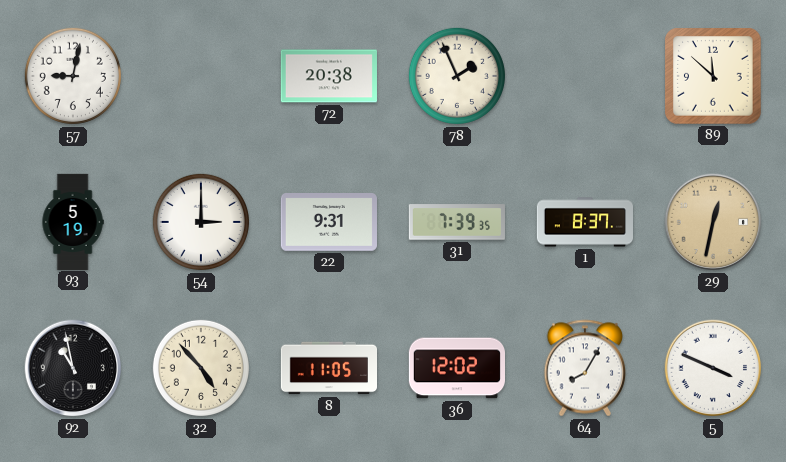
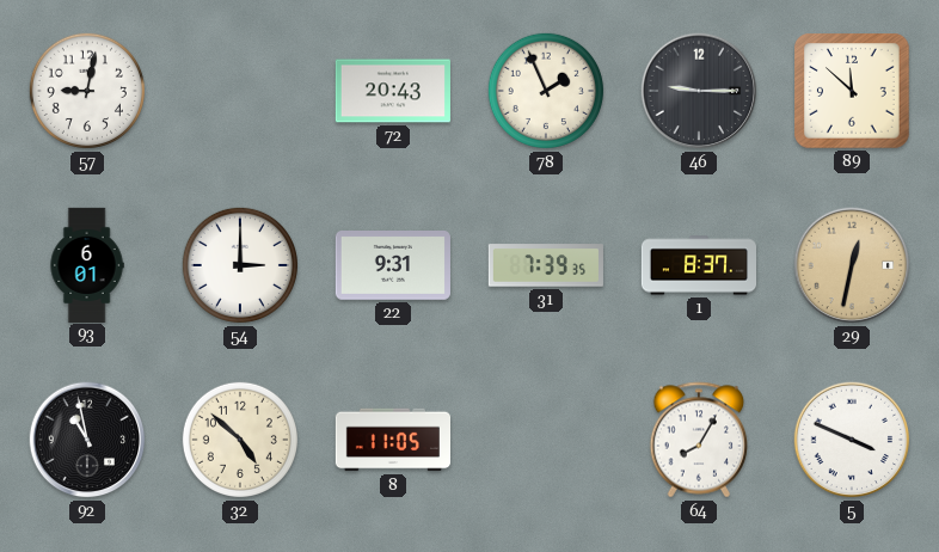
72: 20:38 -> 20:43
46: none -> 9:15
93: 5:19 -> 6:01
32: 4:53 -> 4:52
36: 12:02 -> none
